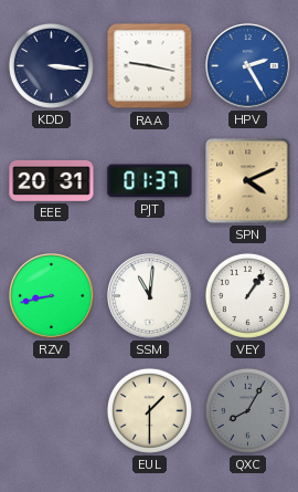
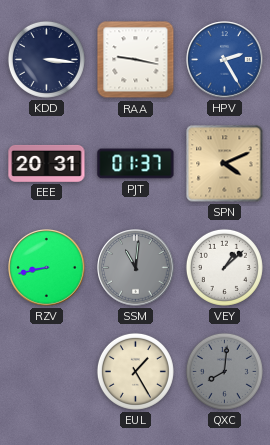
SSM dial: white -> grey
VEY: 1:06 -> 1:08
EUL: 1:30 -> 1:25
QXC: 8:05 -> 8:01
